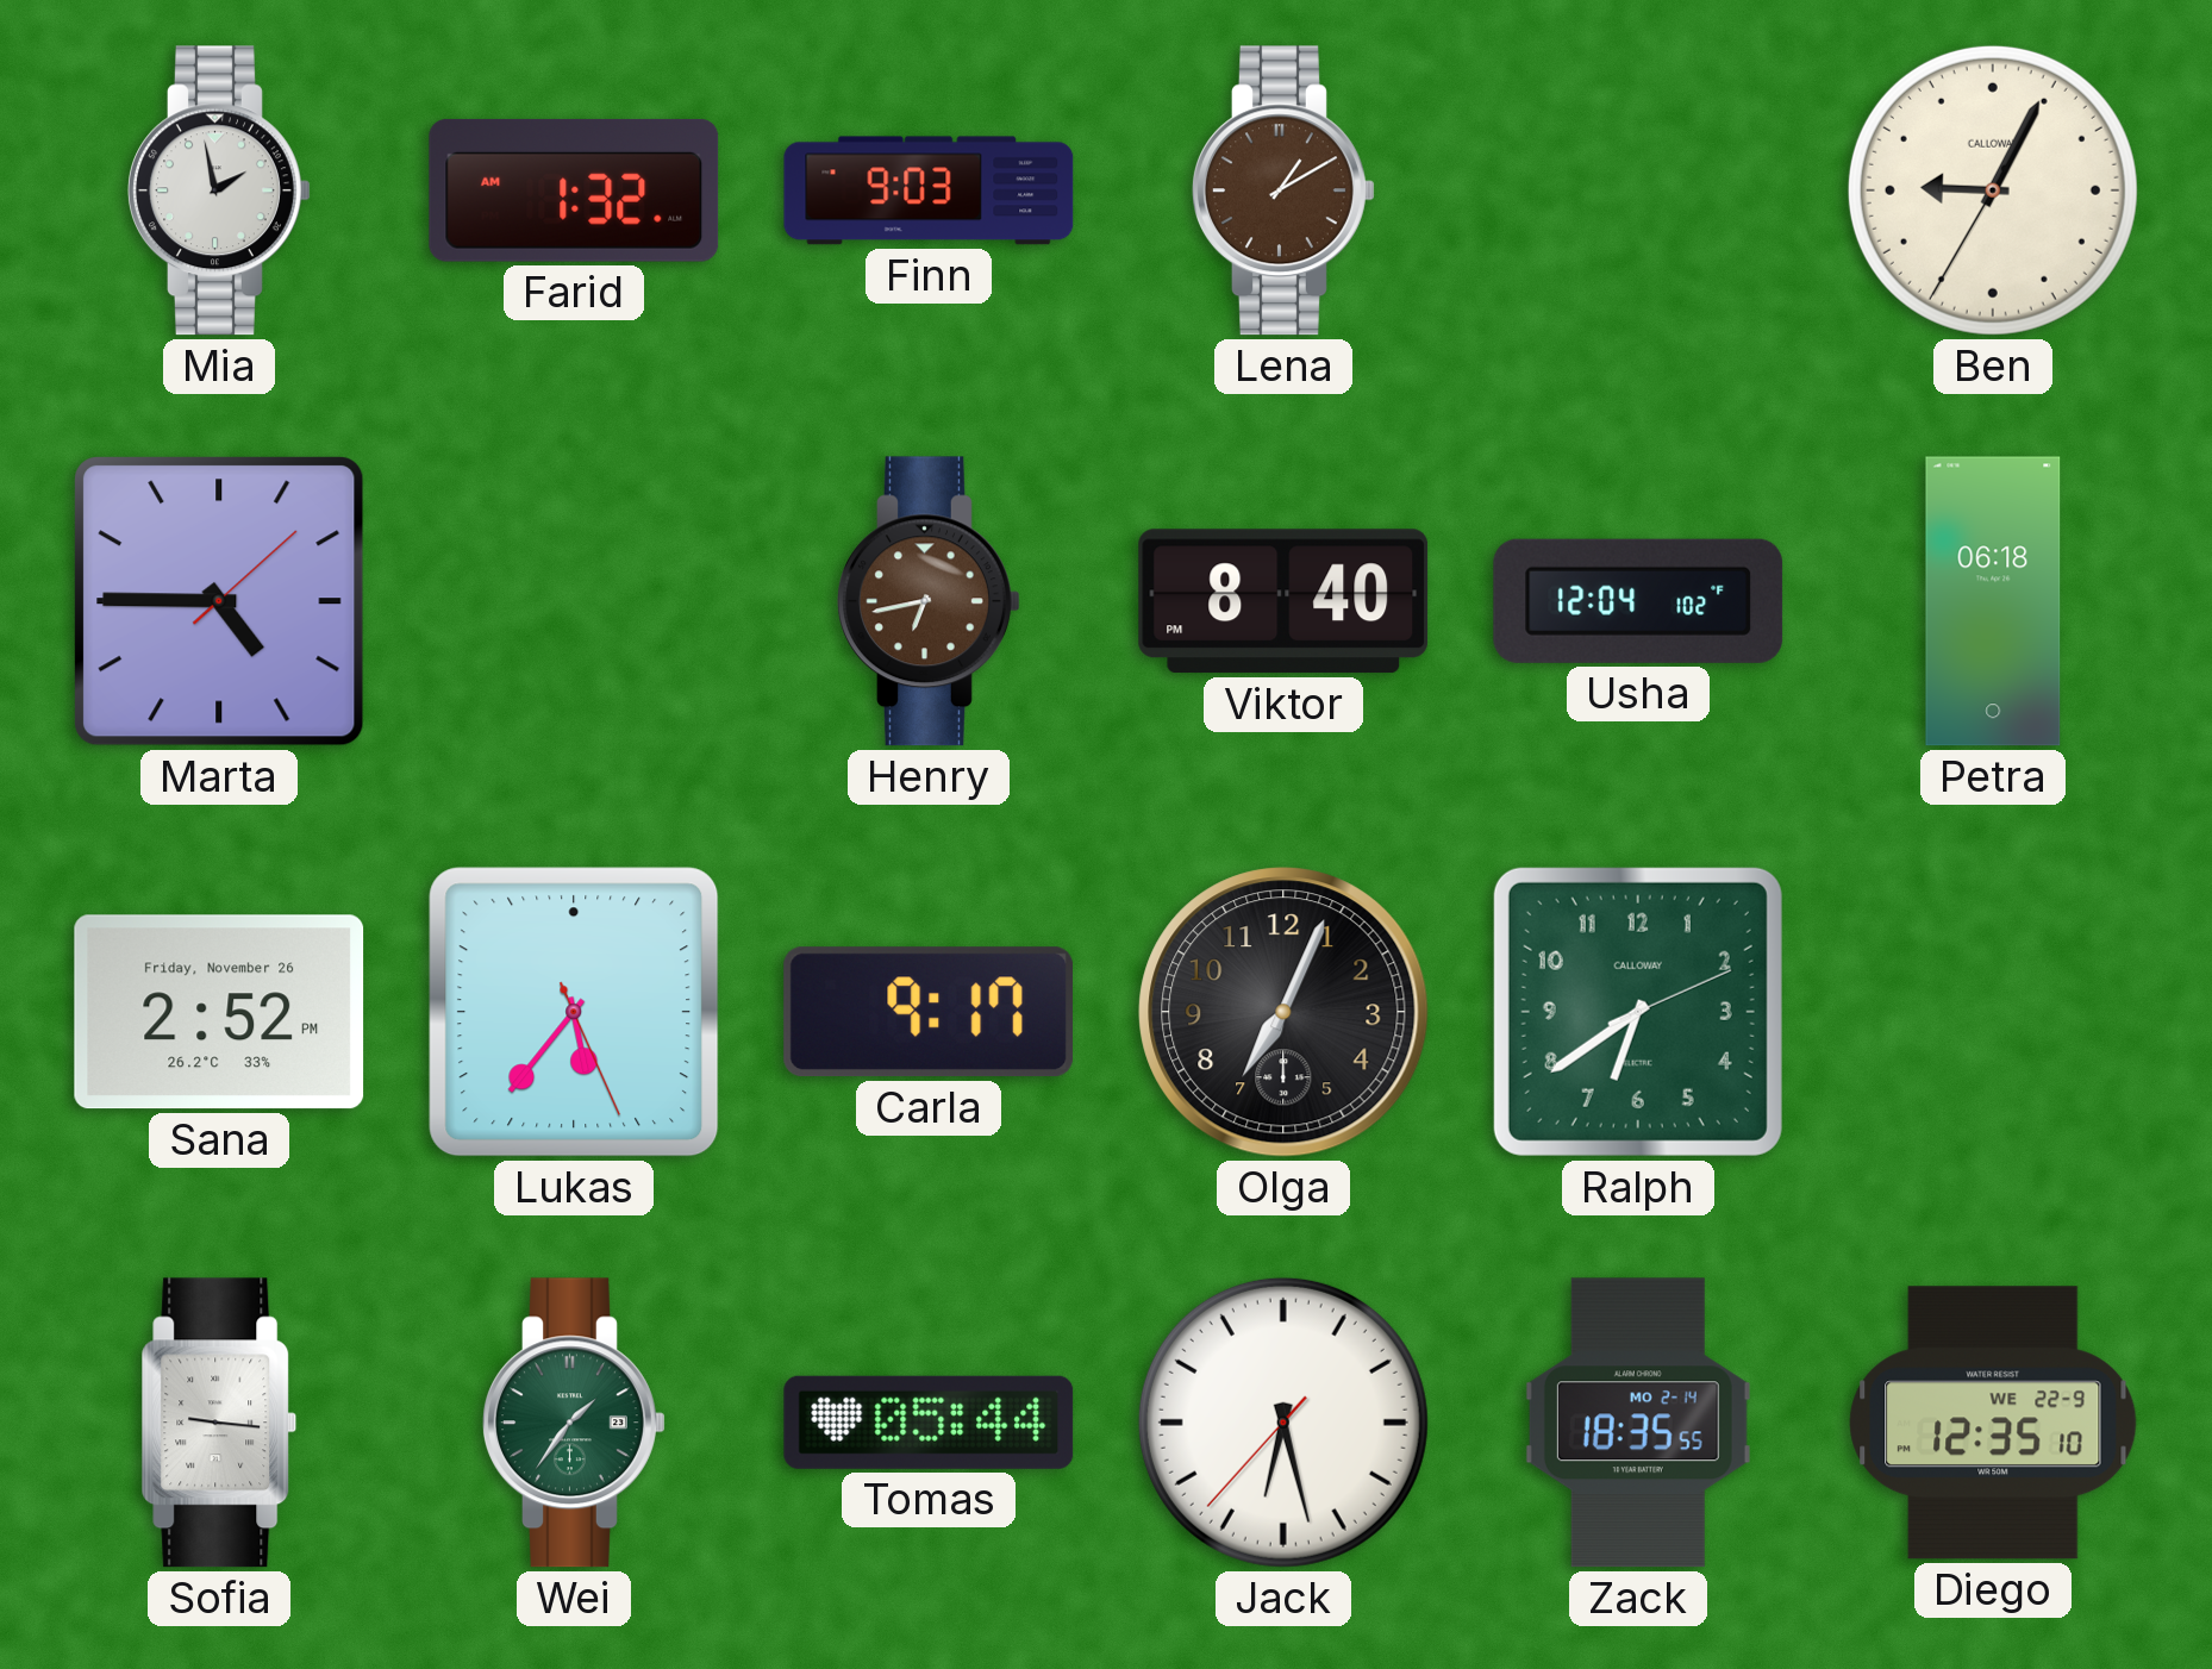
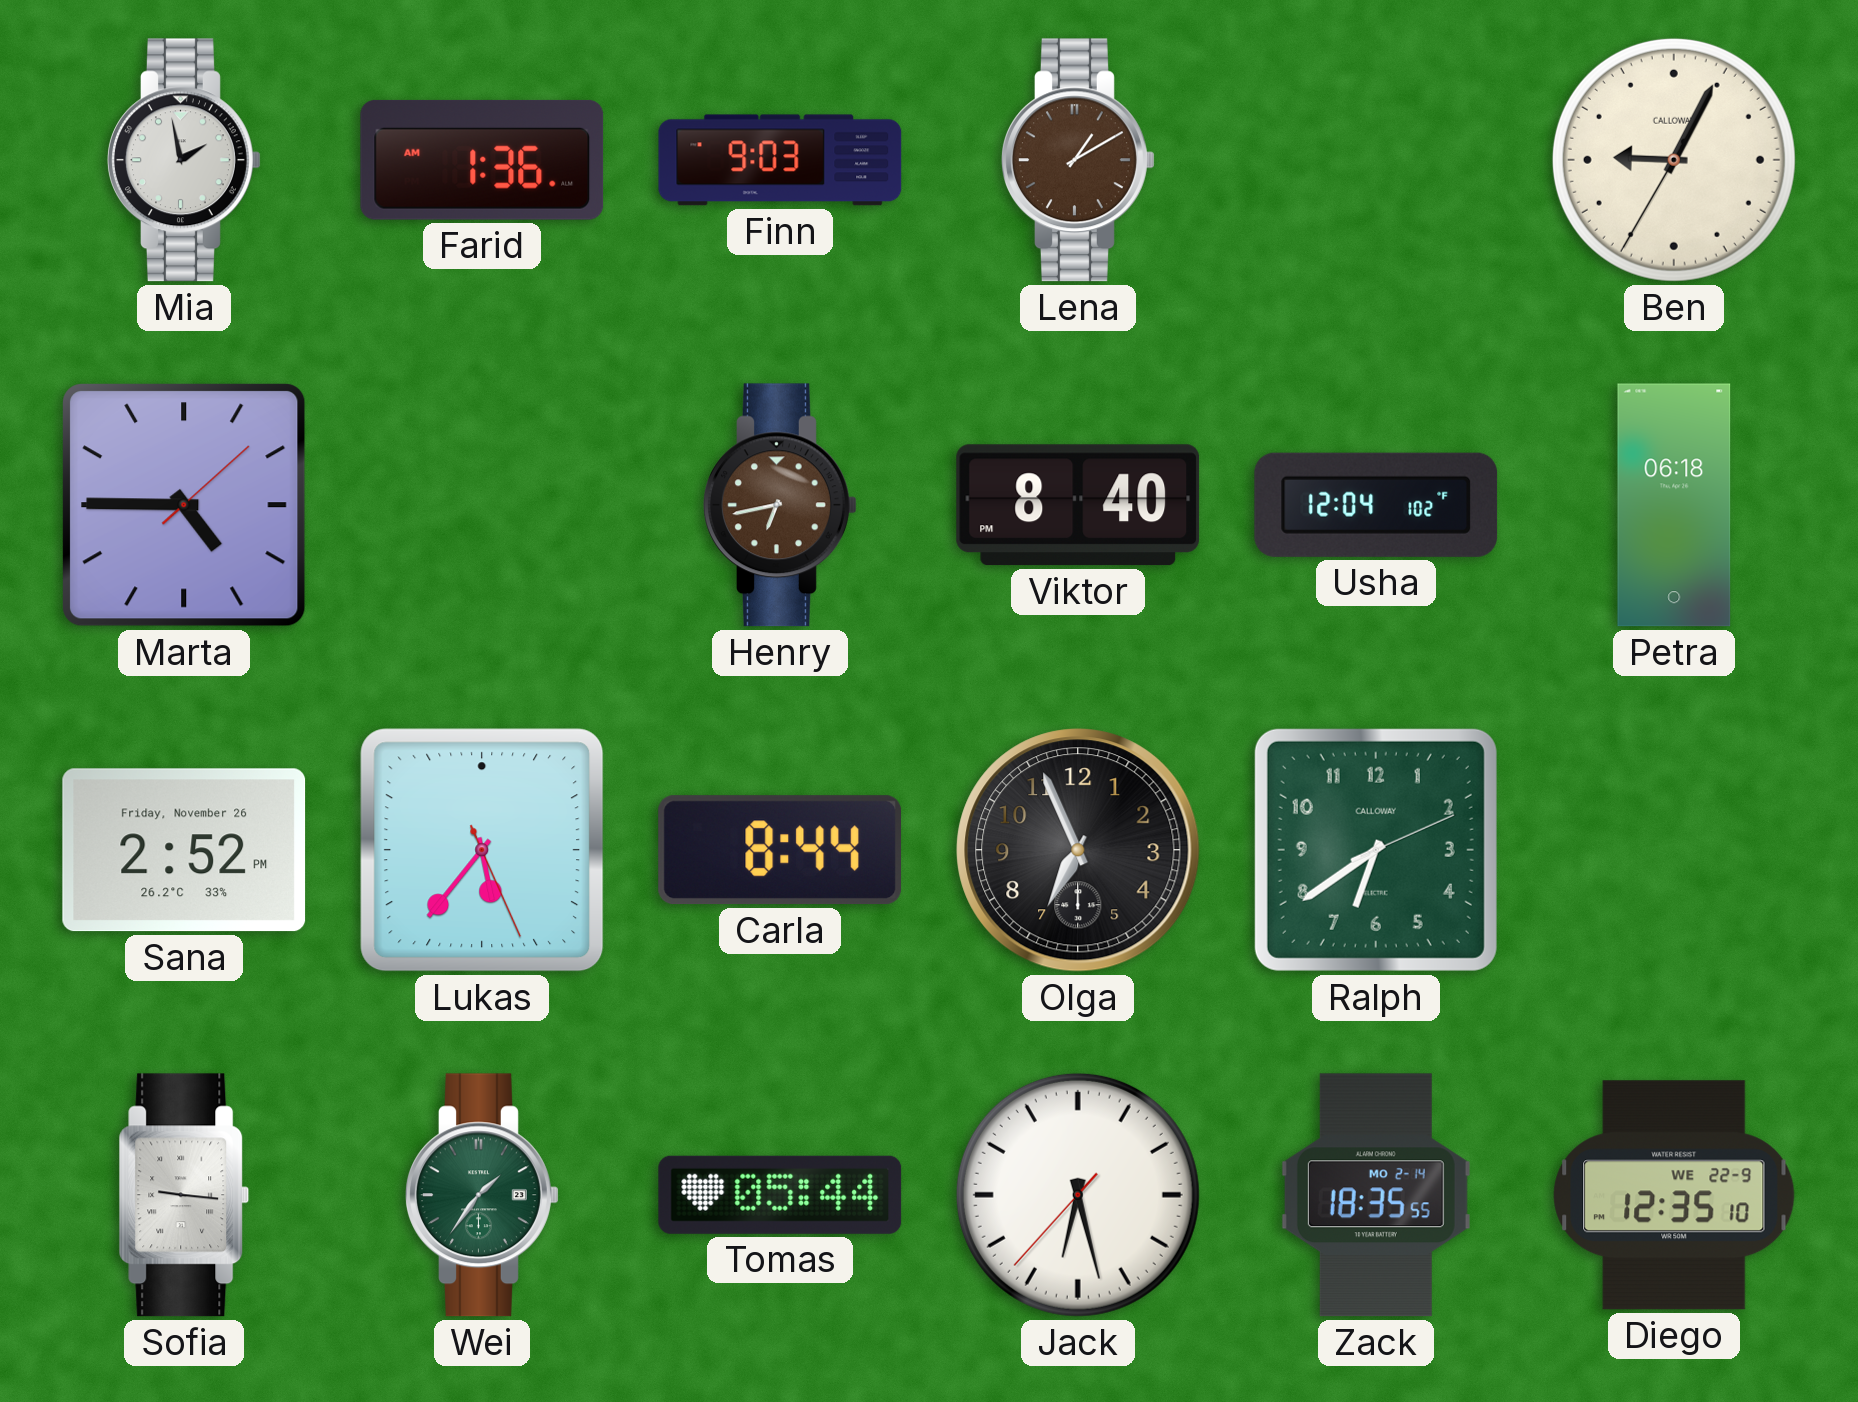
Farid: 1:32 -> 1:36
Carla: 9:17 -> 8:44
Olga: 7:04 -> 6:56
